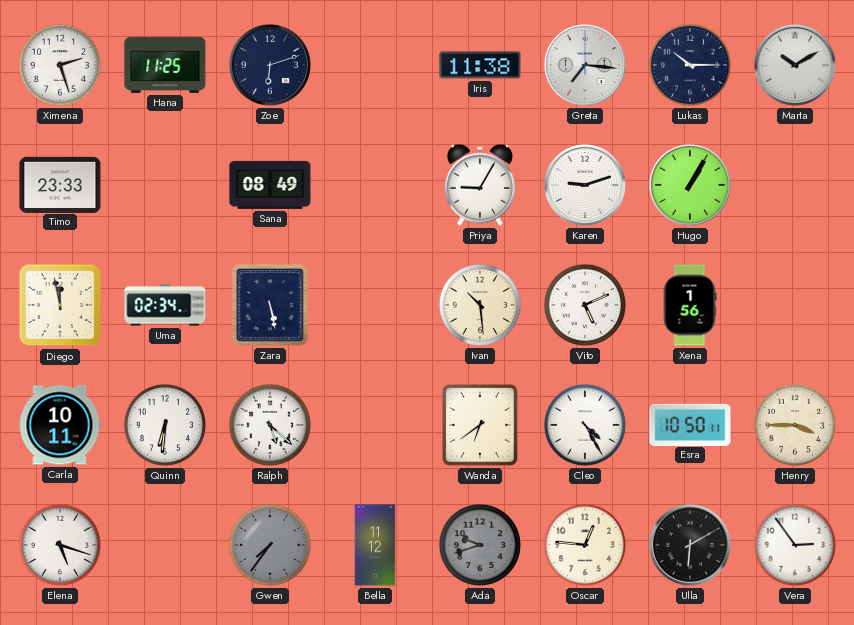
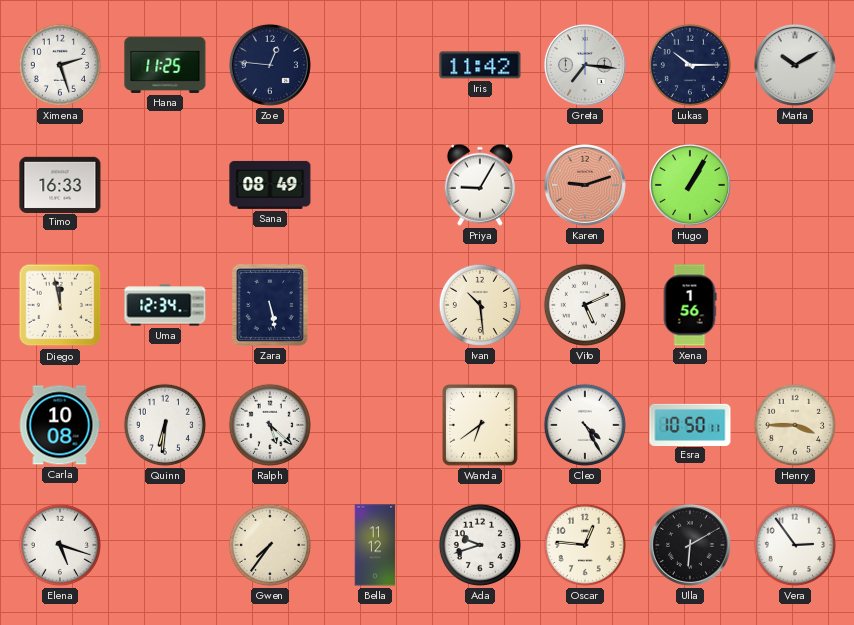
Zoe: 6:12 -> 12:46
Iris: 11:38 -> 11:42
Timo: 23:33 -> 16:33
Karen dial: white -> salmon
Uma: 02:34 -> 12:34
Carla: 10:11 -> 10:08
Gwen dial: grey -> cream
Ada dial: grey -> white
